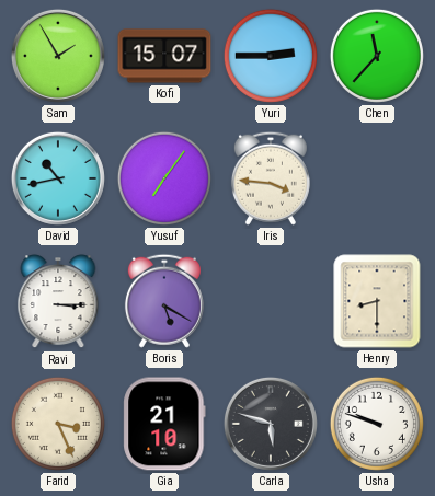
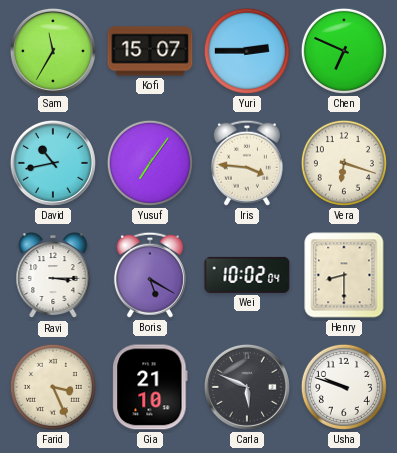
Sam: 1:55 -> 11:35
Chen: 11:37 -> 6:49
Vera: none -> 6:18
Wei: none -> 10:02
Carla: 5:48 -> 5:49
